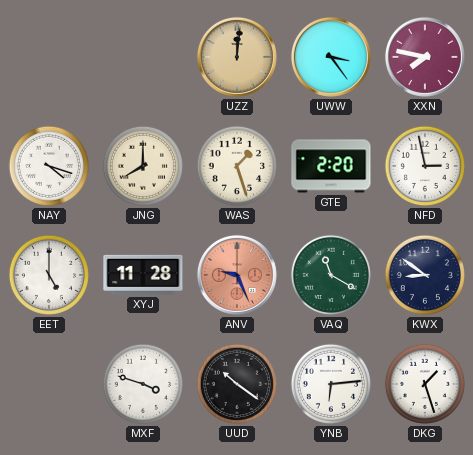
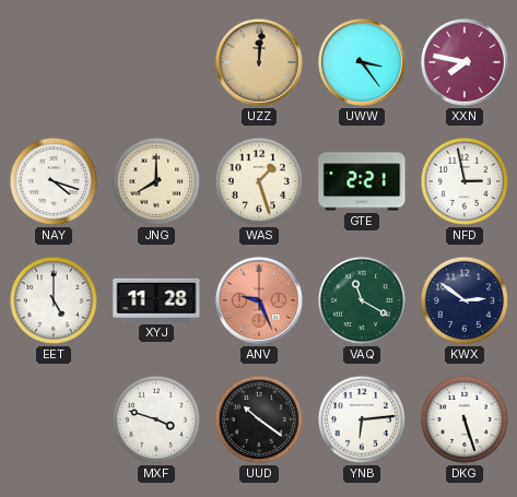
GTE: 2:20 -> 2:21
KWX: 8:51 -> 2:51
DKG: 1:27 -> 5:27
